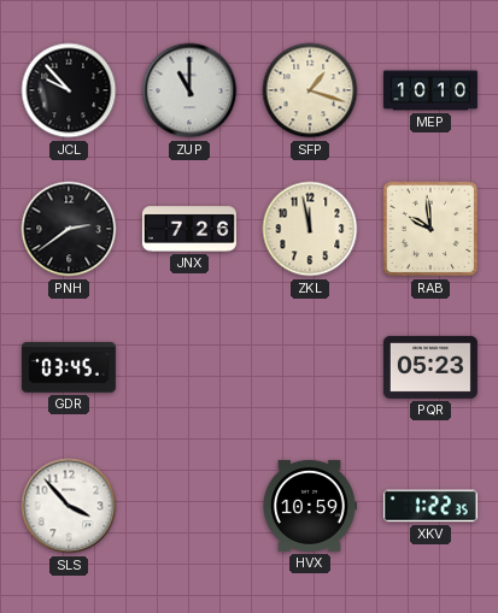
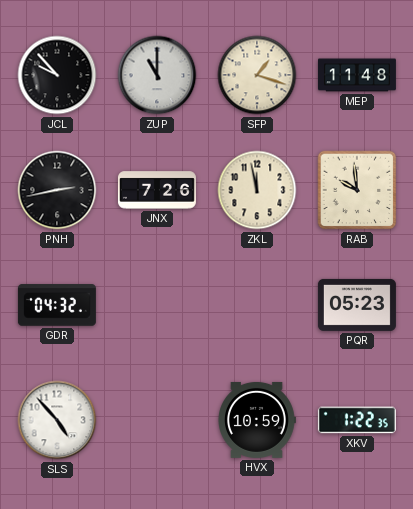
MEP: 10:10 -> 11:48
PNH: 2:39 -> 2:43
GDR: 03:45 -> 04:32
SLS: 3:53 -> 4:53
